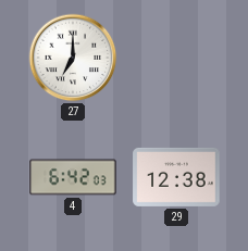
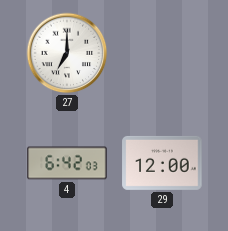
29: 12:38 -> 12:00
